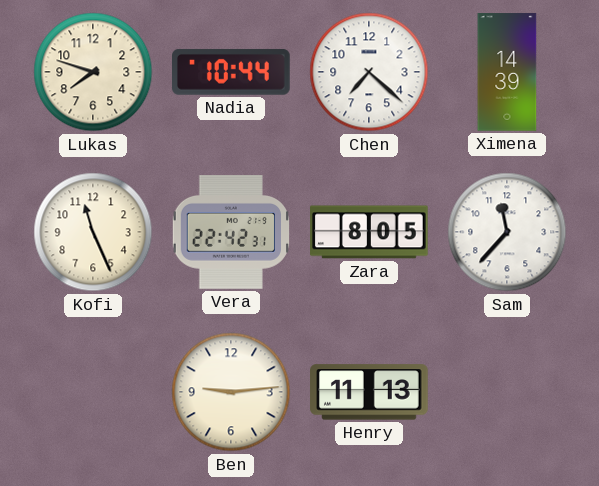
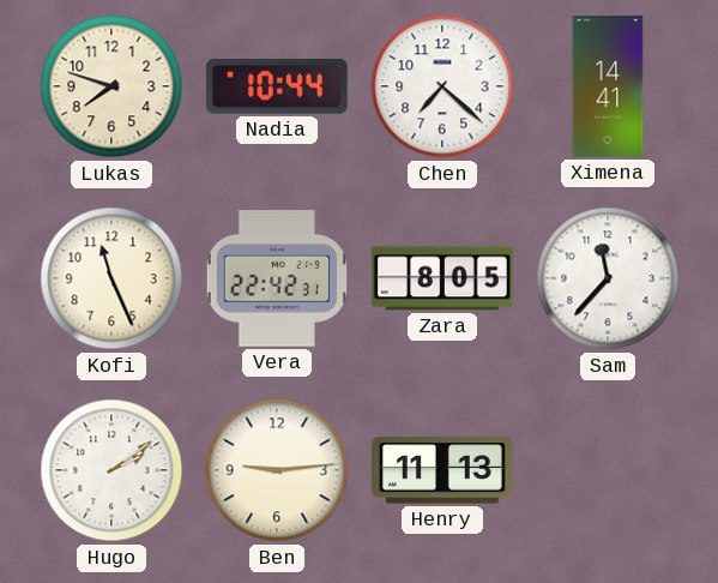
Ximena: 14:39 -> 14:41
Hugo: none -> 2:09
